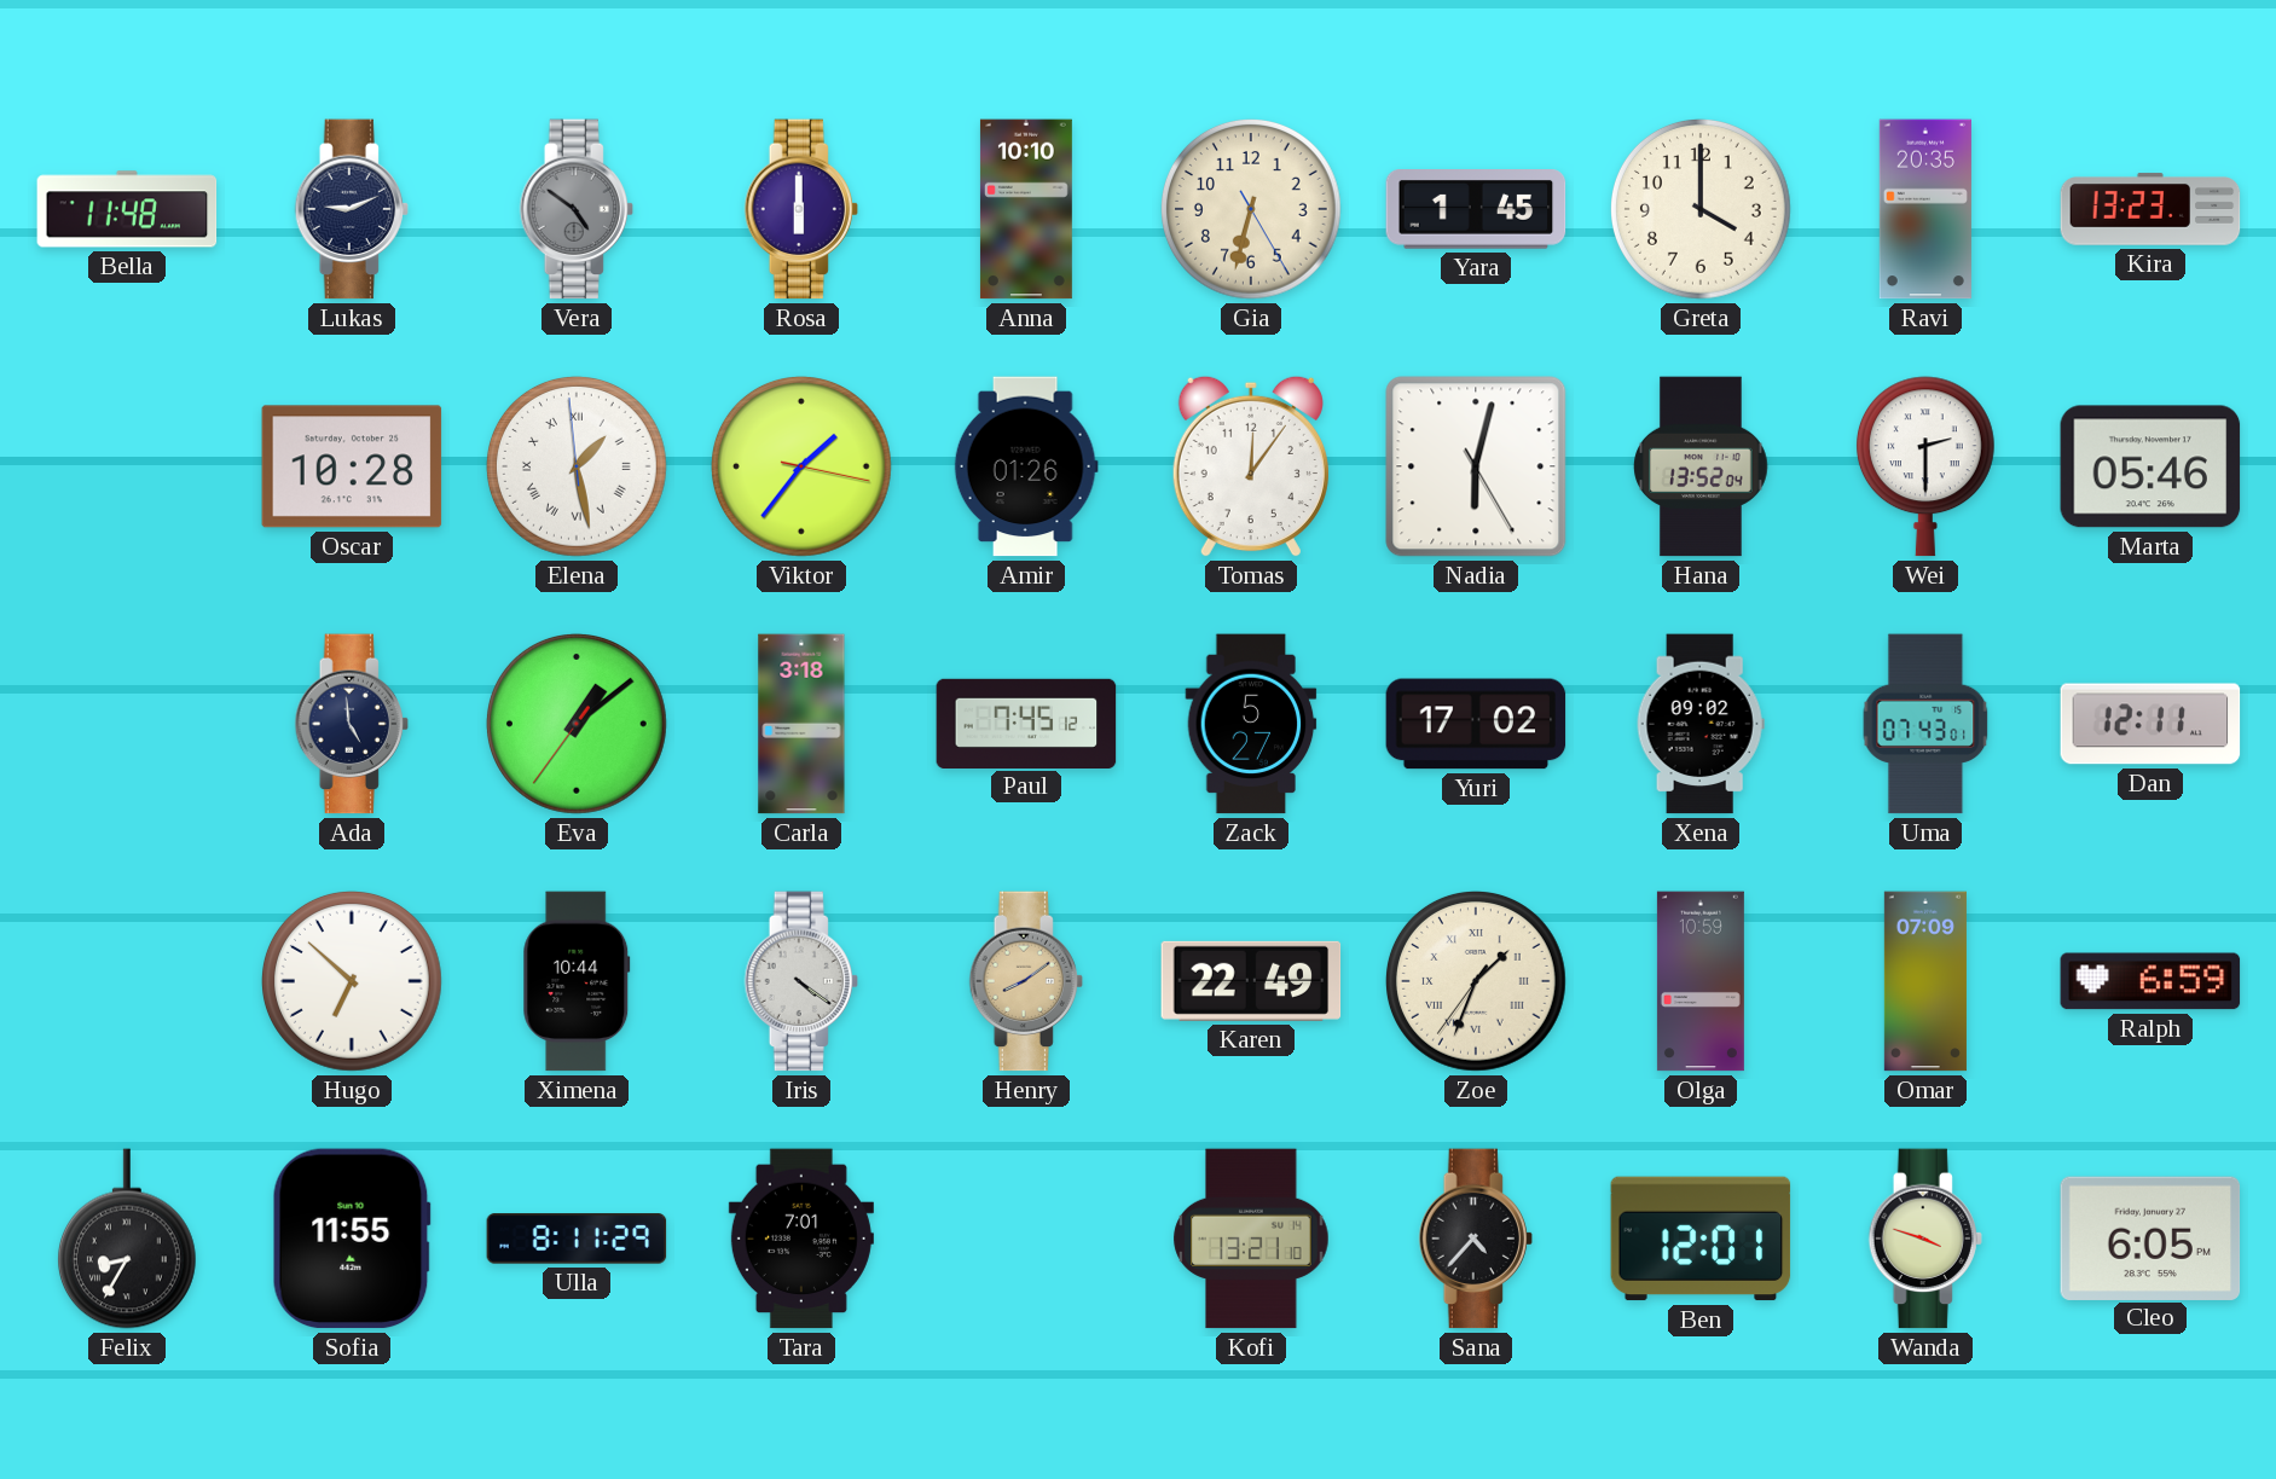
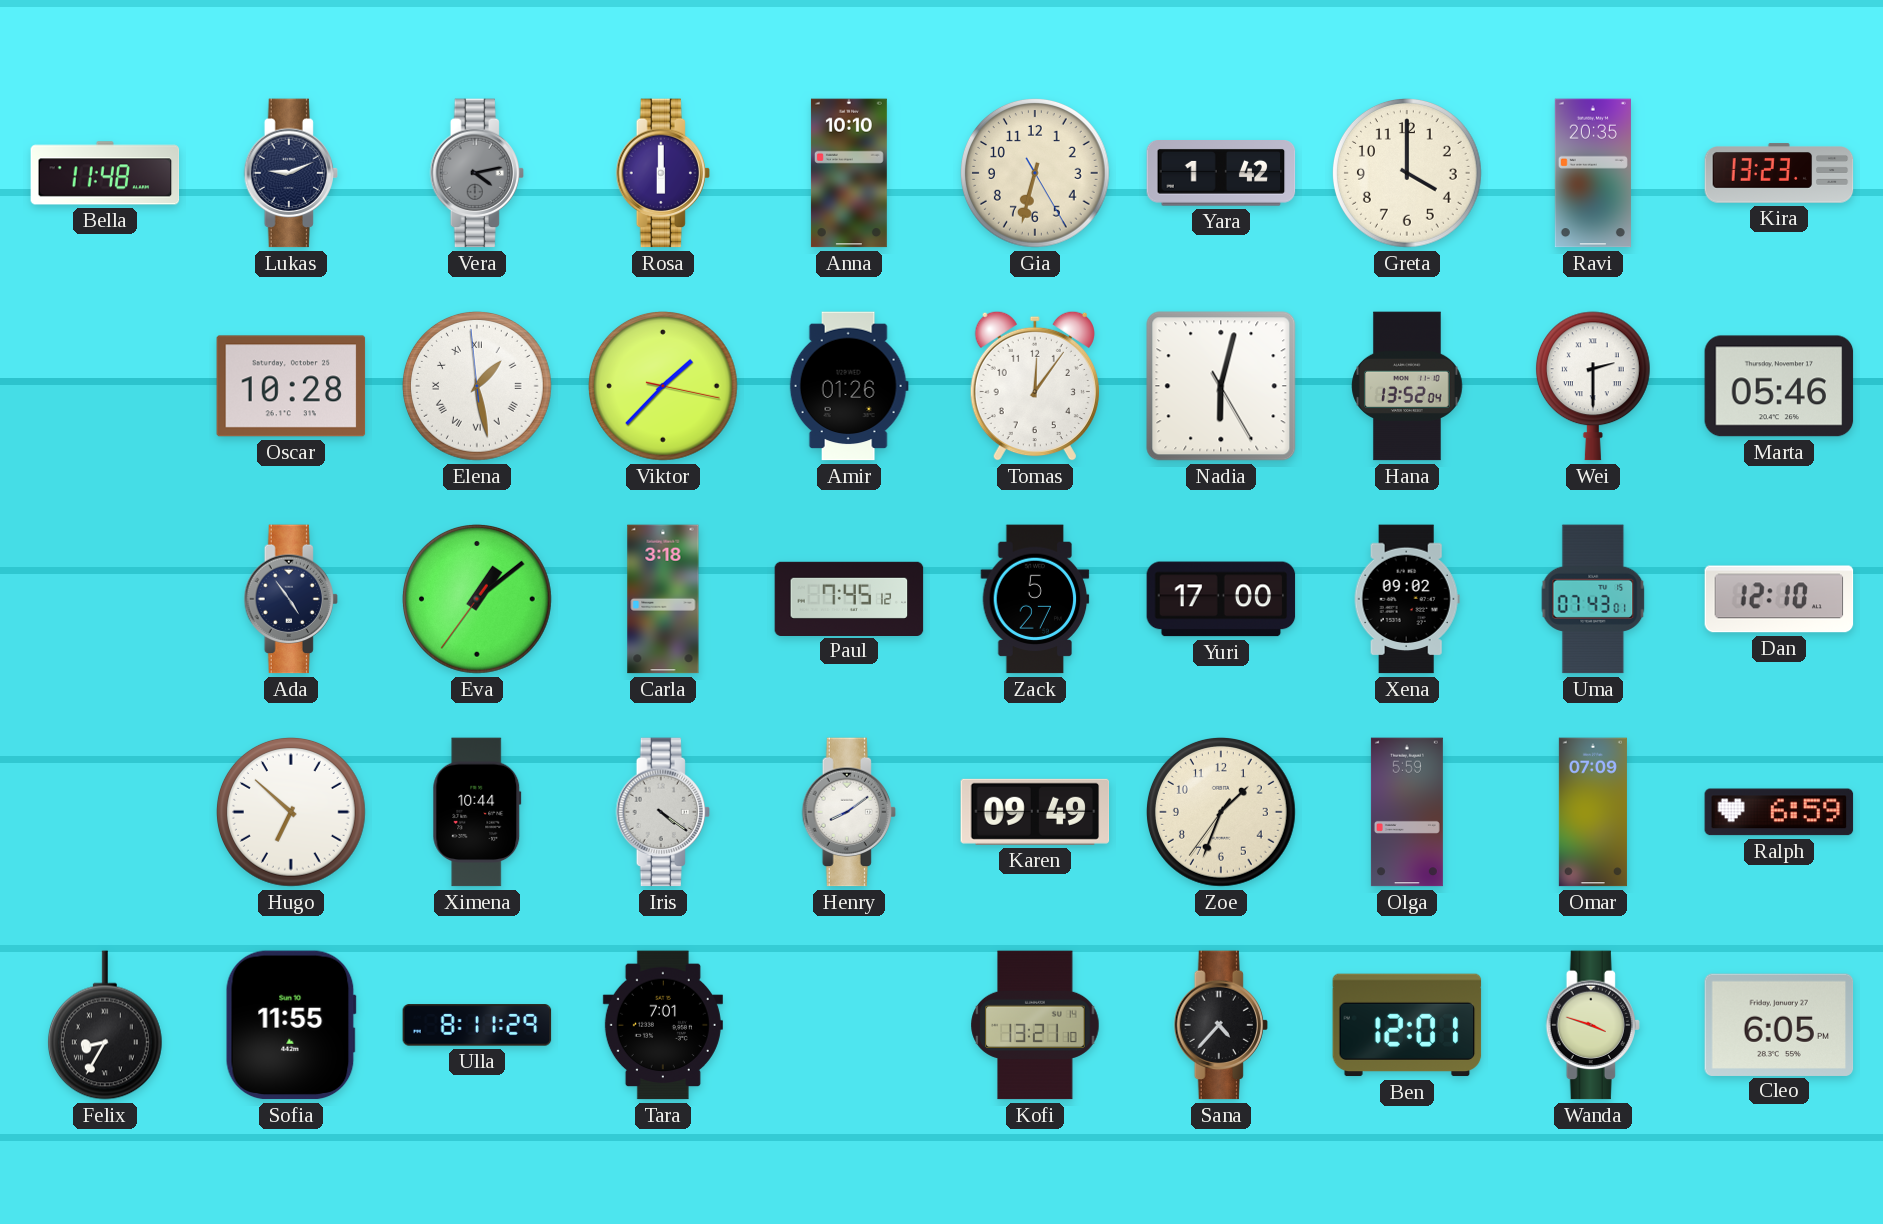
Vera: 4:51 -> 4:13
Yara: 1:45 -> 1:42
Viktor: 1:36 -> 1:37
Ada: 4:59 -> 4:54
Yuri: 17:02 -> 17:00
Dan: 12:11 -> 12:10
Henry dial: champagne -> white
Karen: 22:49 -> 09:49
Zoe numerals: Roman -> Arabic
Olga: 10:59 -> 5:59
